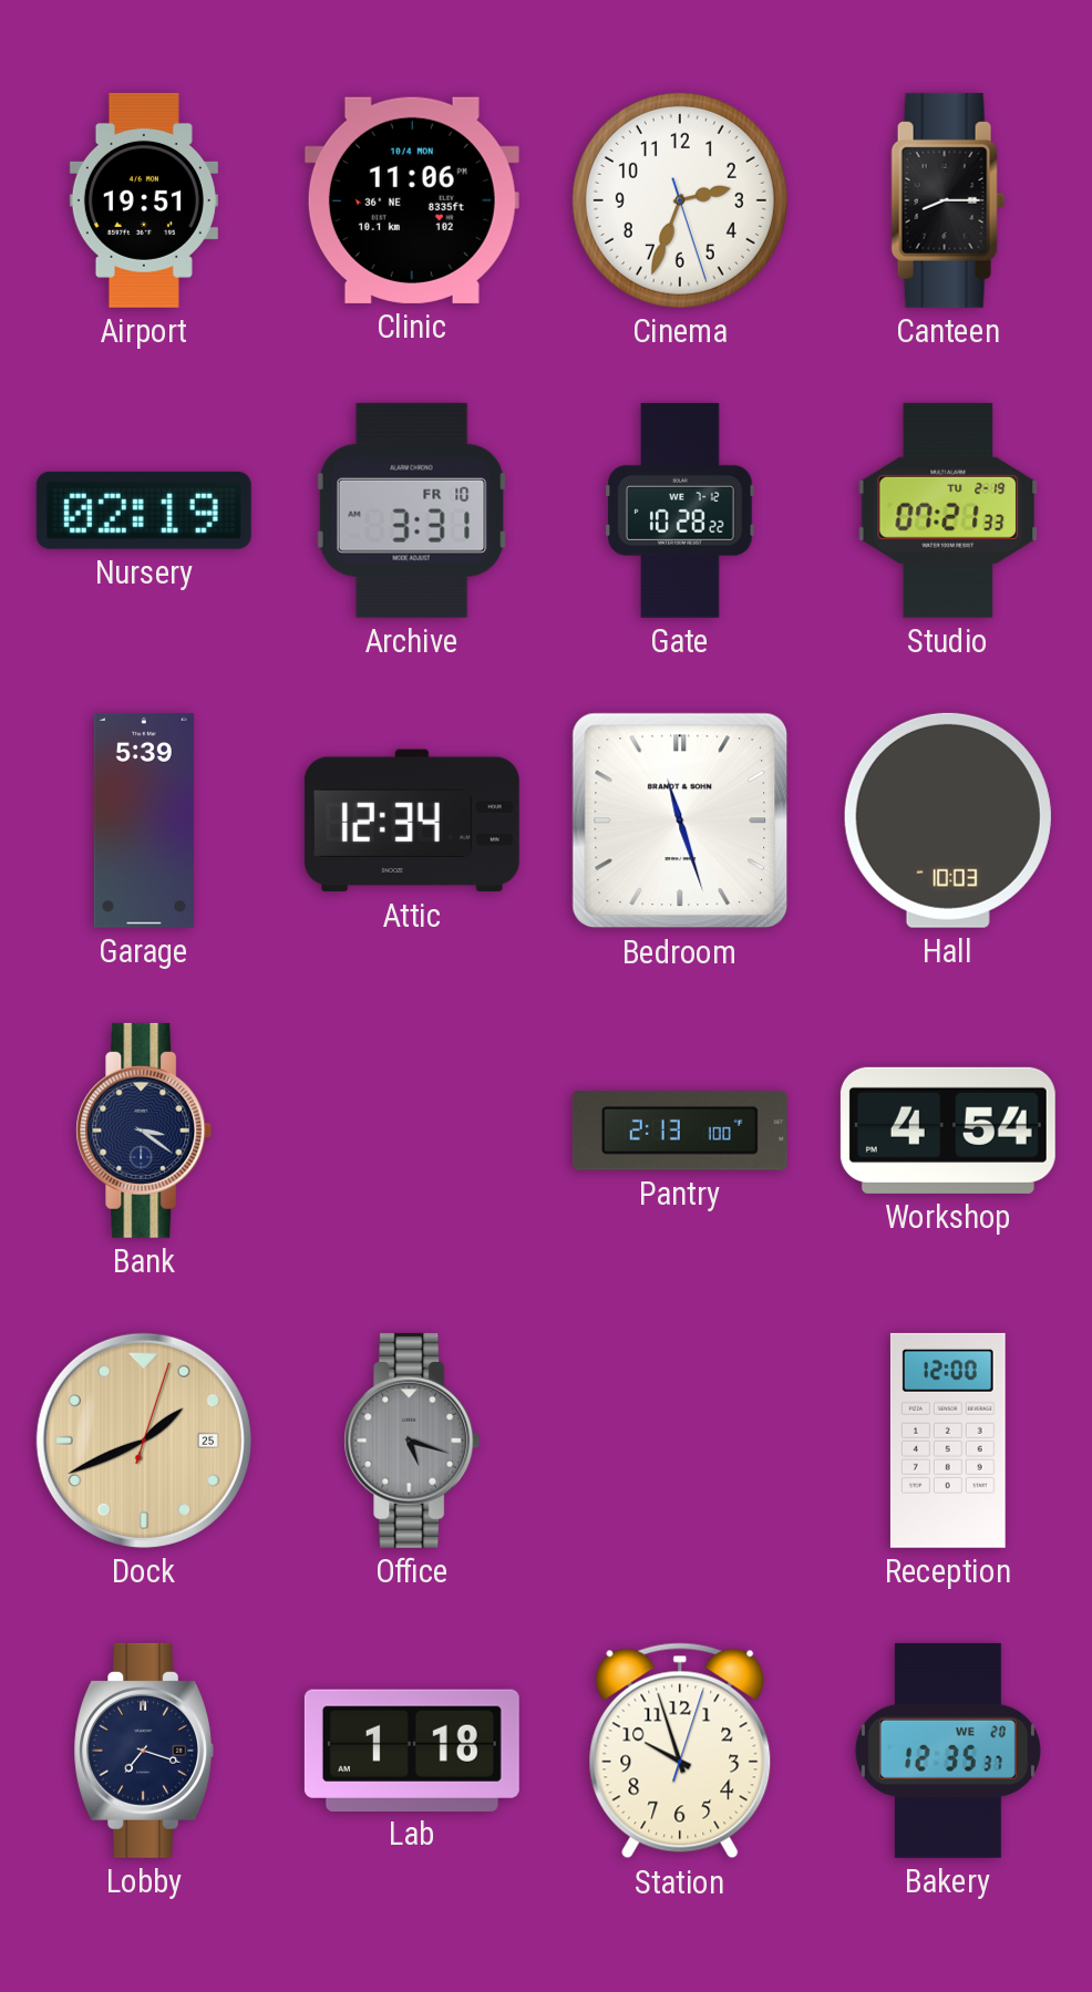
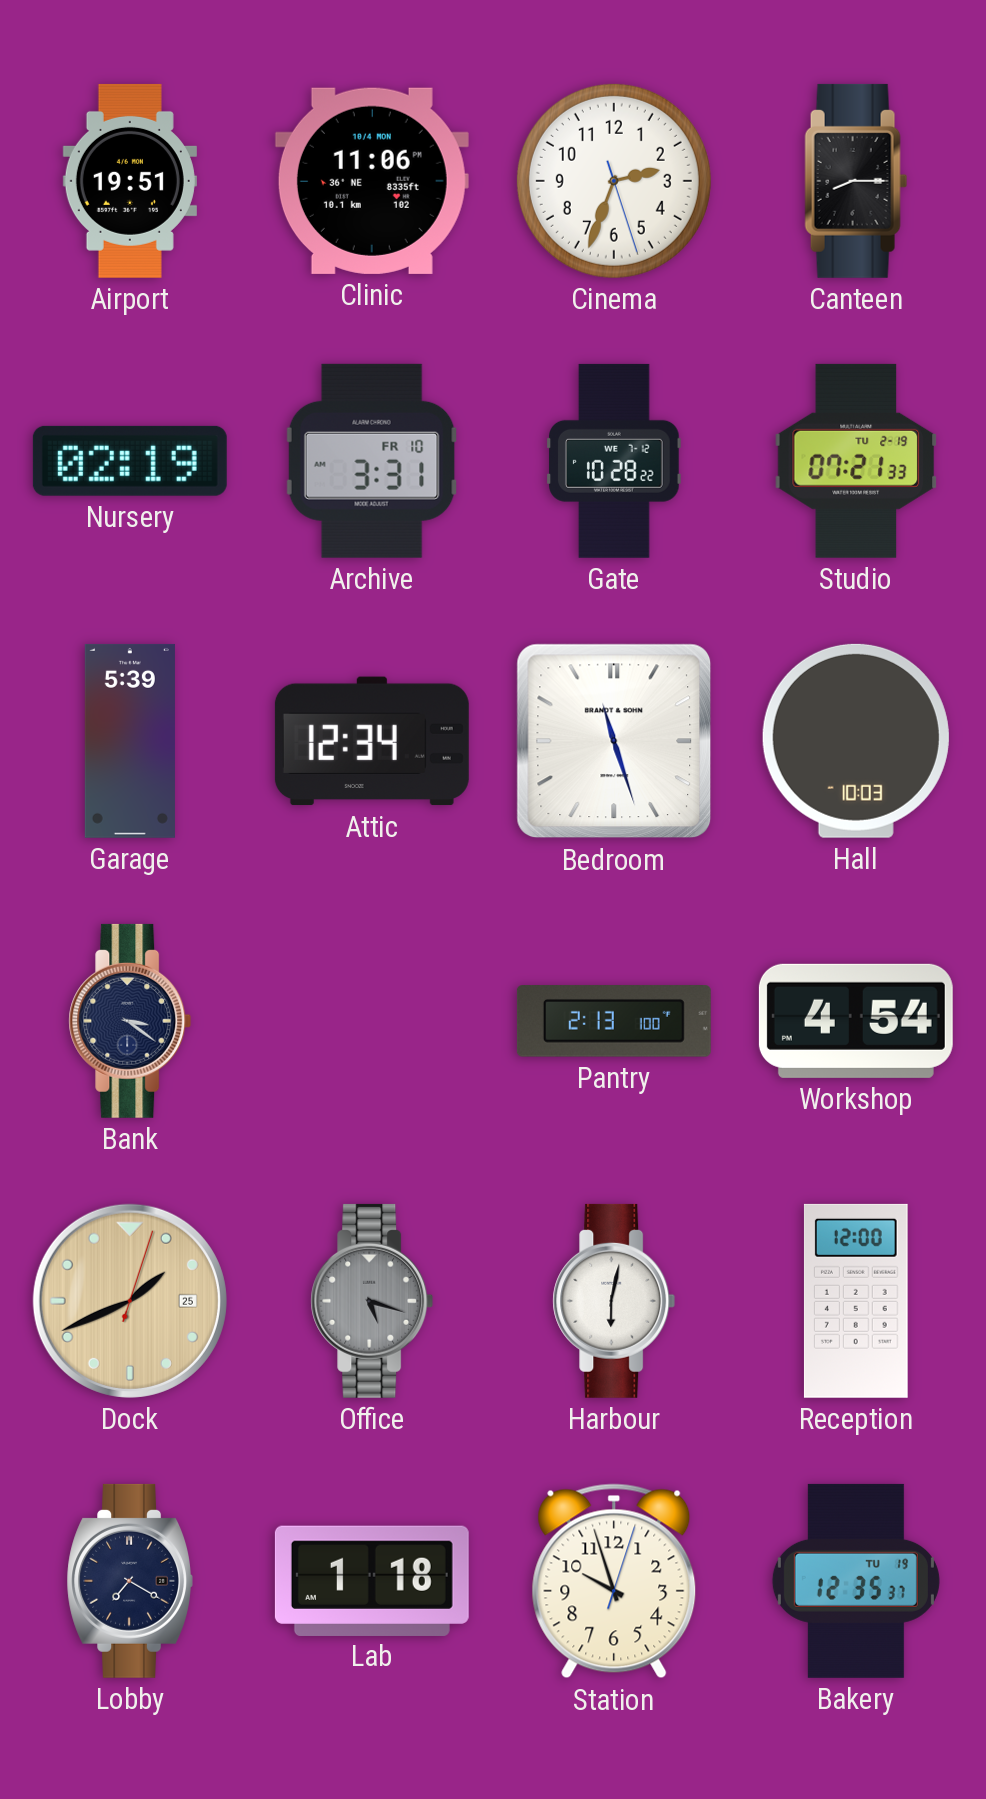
Harbour: none -> 6:02
Lobby: 7:18 -> 7:20
Bakery date: WE 20 -> TU 19
